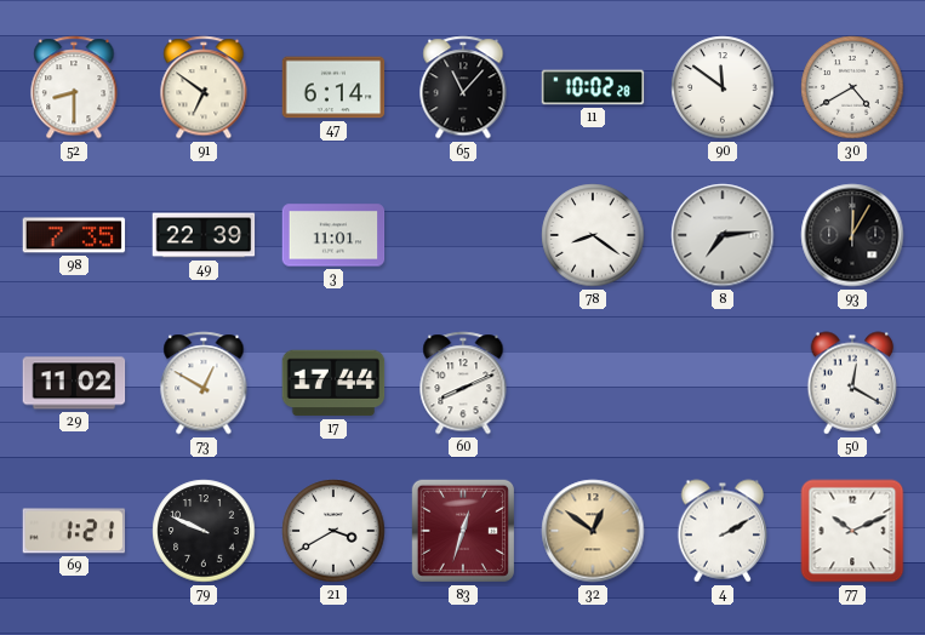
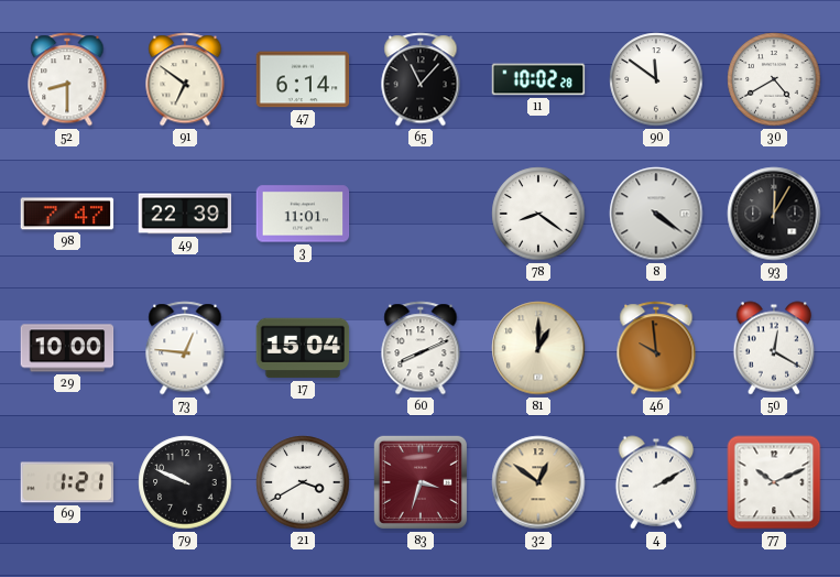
98: 7:35 -> 7:47
8: 7:14 -> 4:21
29: 11:02 -> 10:00
73: 12:50 -> 12:46
17: 17:44 -> 15:04
81: none -> 1:00
46: none -> 9:59
83: 12:33 -> 3:33
